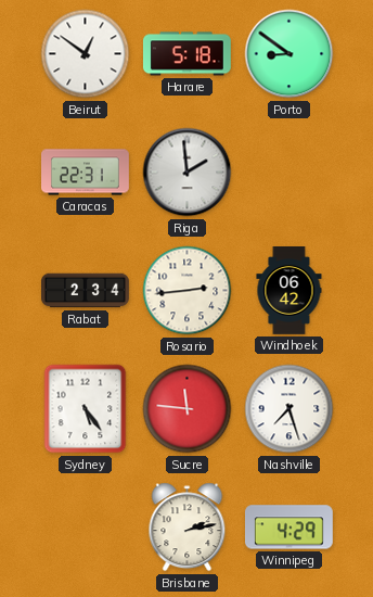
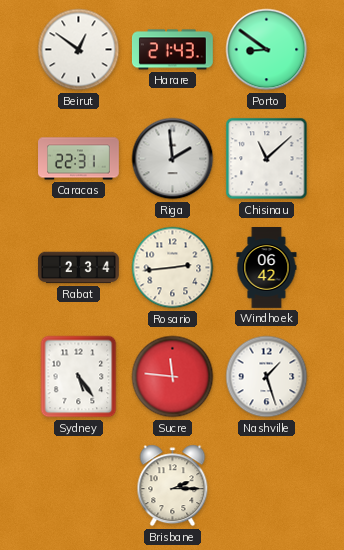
Harare: 5:18 -> 21:43
Chisinau: none -> 11:08
Nashville: 7:27 -> 1:27
Brisbane: 2:13 -> 2:15
Winnipeg: 4:29 -> none
